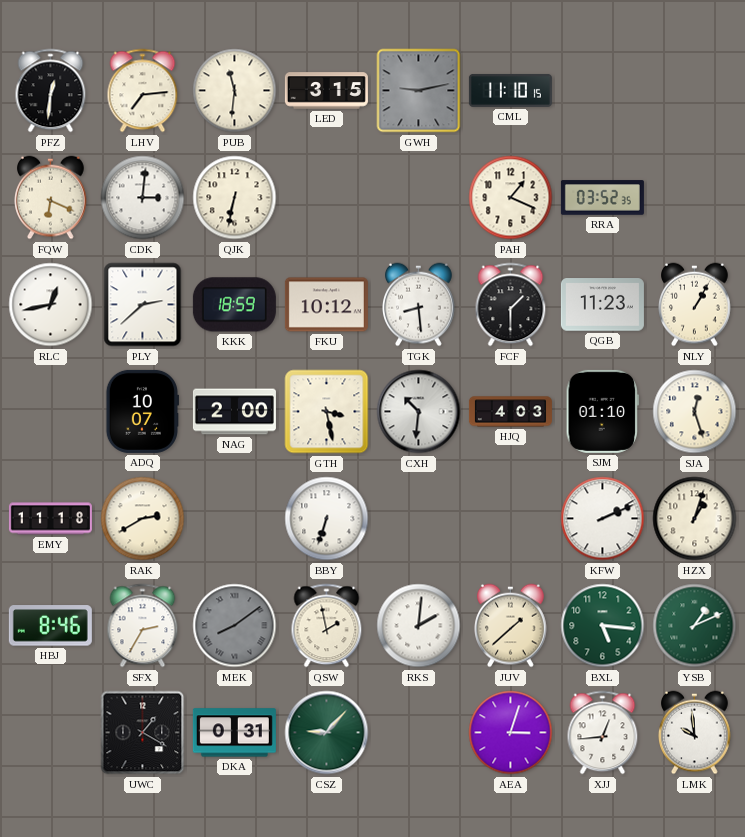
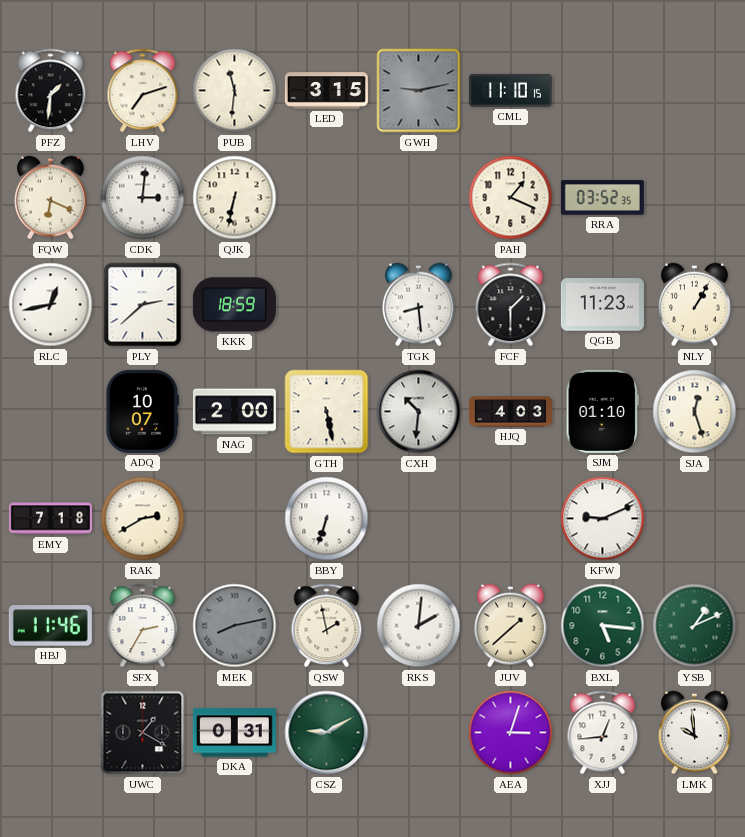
PFZ: 12:31 -> 1:31
LHV: 7:14 -> 7:12
FKU: 10:12 -> none
GTH: 3:28 -> 5:28
EMY: 11:18 -> 7:18
KFW: 2:11 -> 9:11
HZX: 1:03 -> none
HBJ: 8:46 -> 11:46
MEK: 8:09 -> 8:13
CSZ: 9:07 -> 9:10
